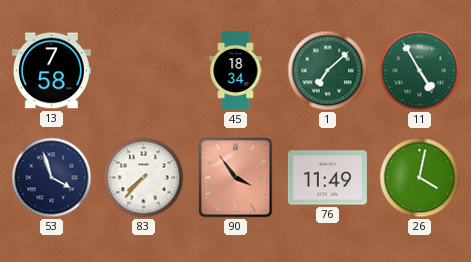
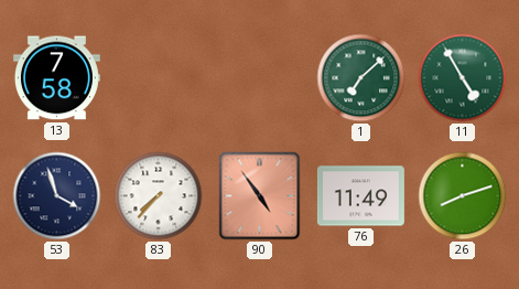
45: 18:34 -> none
90: 3:54 -> 4:54
26: 4:02 -> 8:12
